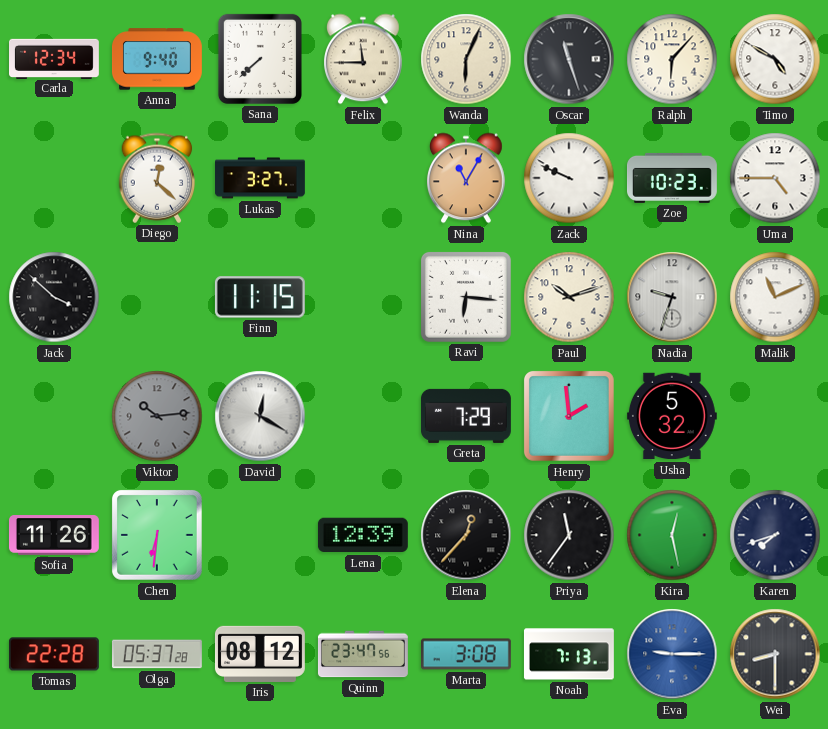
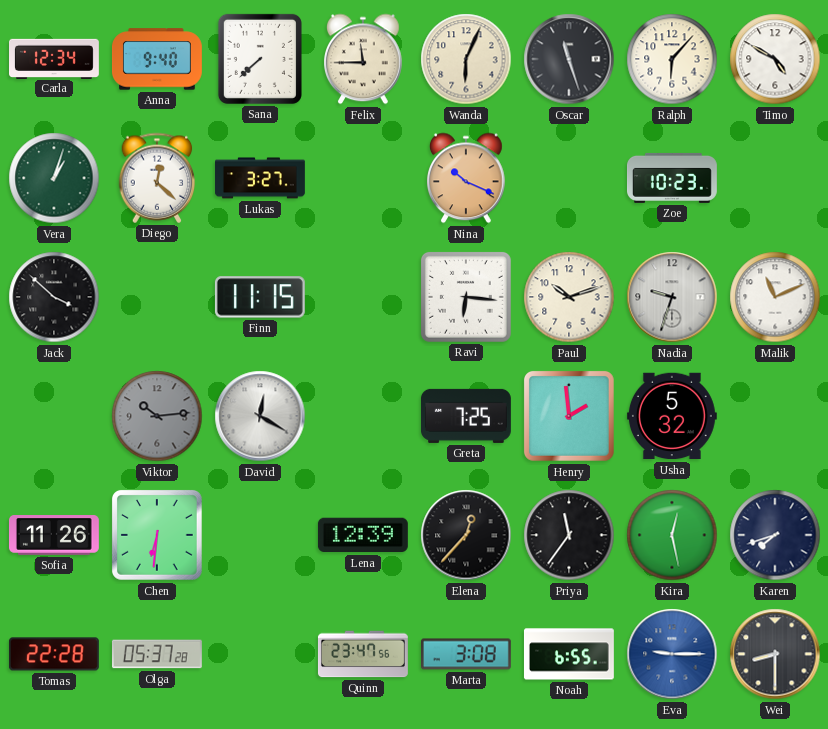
Vera: none -> 1:03
Nina: 11:05 -> 10:19
Zack: 9:49 -> none
Uma: 4:45 -> none
Greta: 7:29 -> 7:25
Iris: 08:12 -> none
Noah: 7:13 -> 6:55
